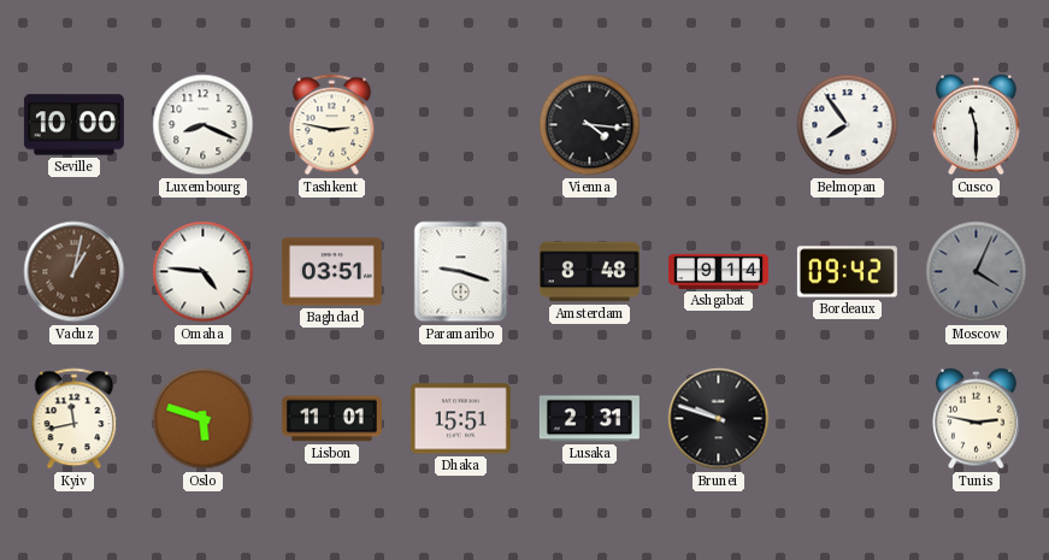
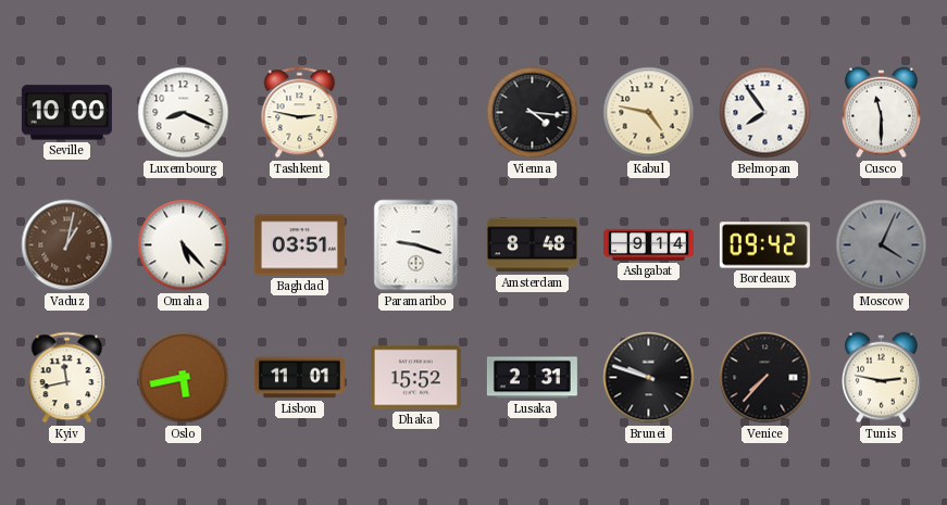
Kabul: none -> 4:47
Omaha: 4:46 -> 5:23
Oslo: 5:48 -> 5:43
Dhaka: 15:51 -> 15:52
Venice: none -> 7:37
